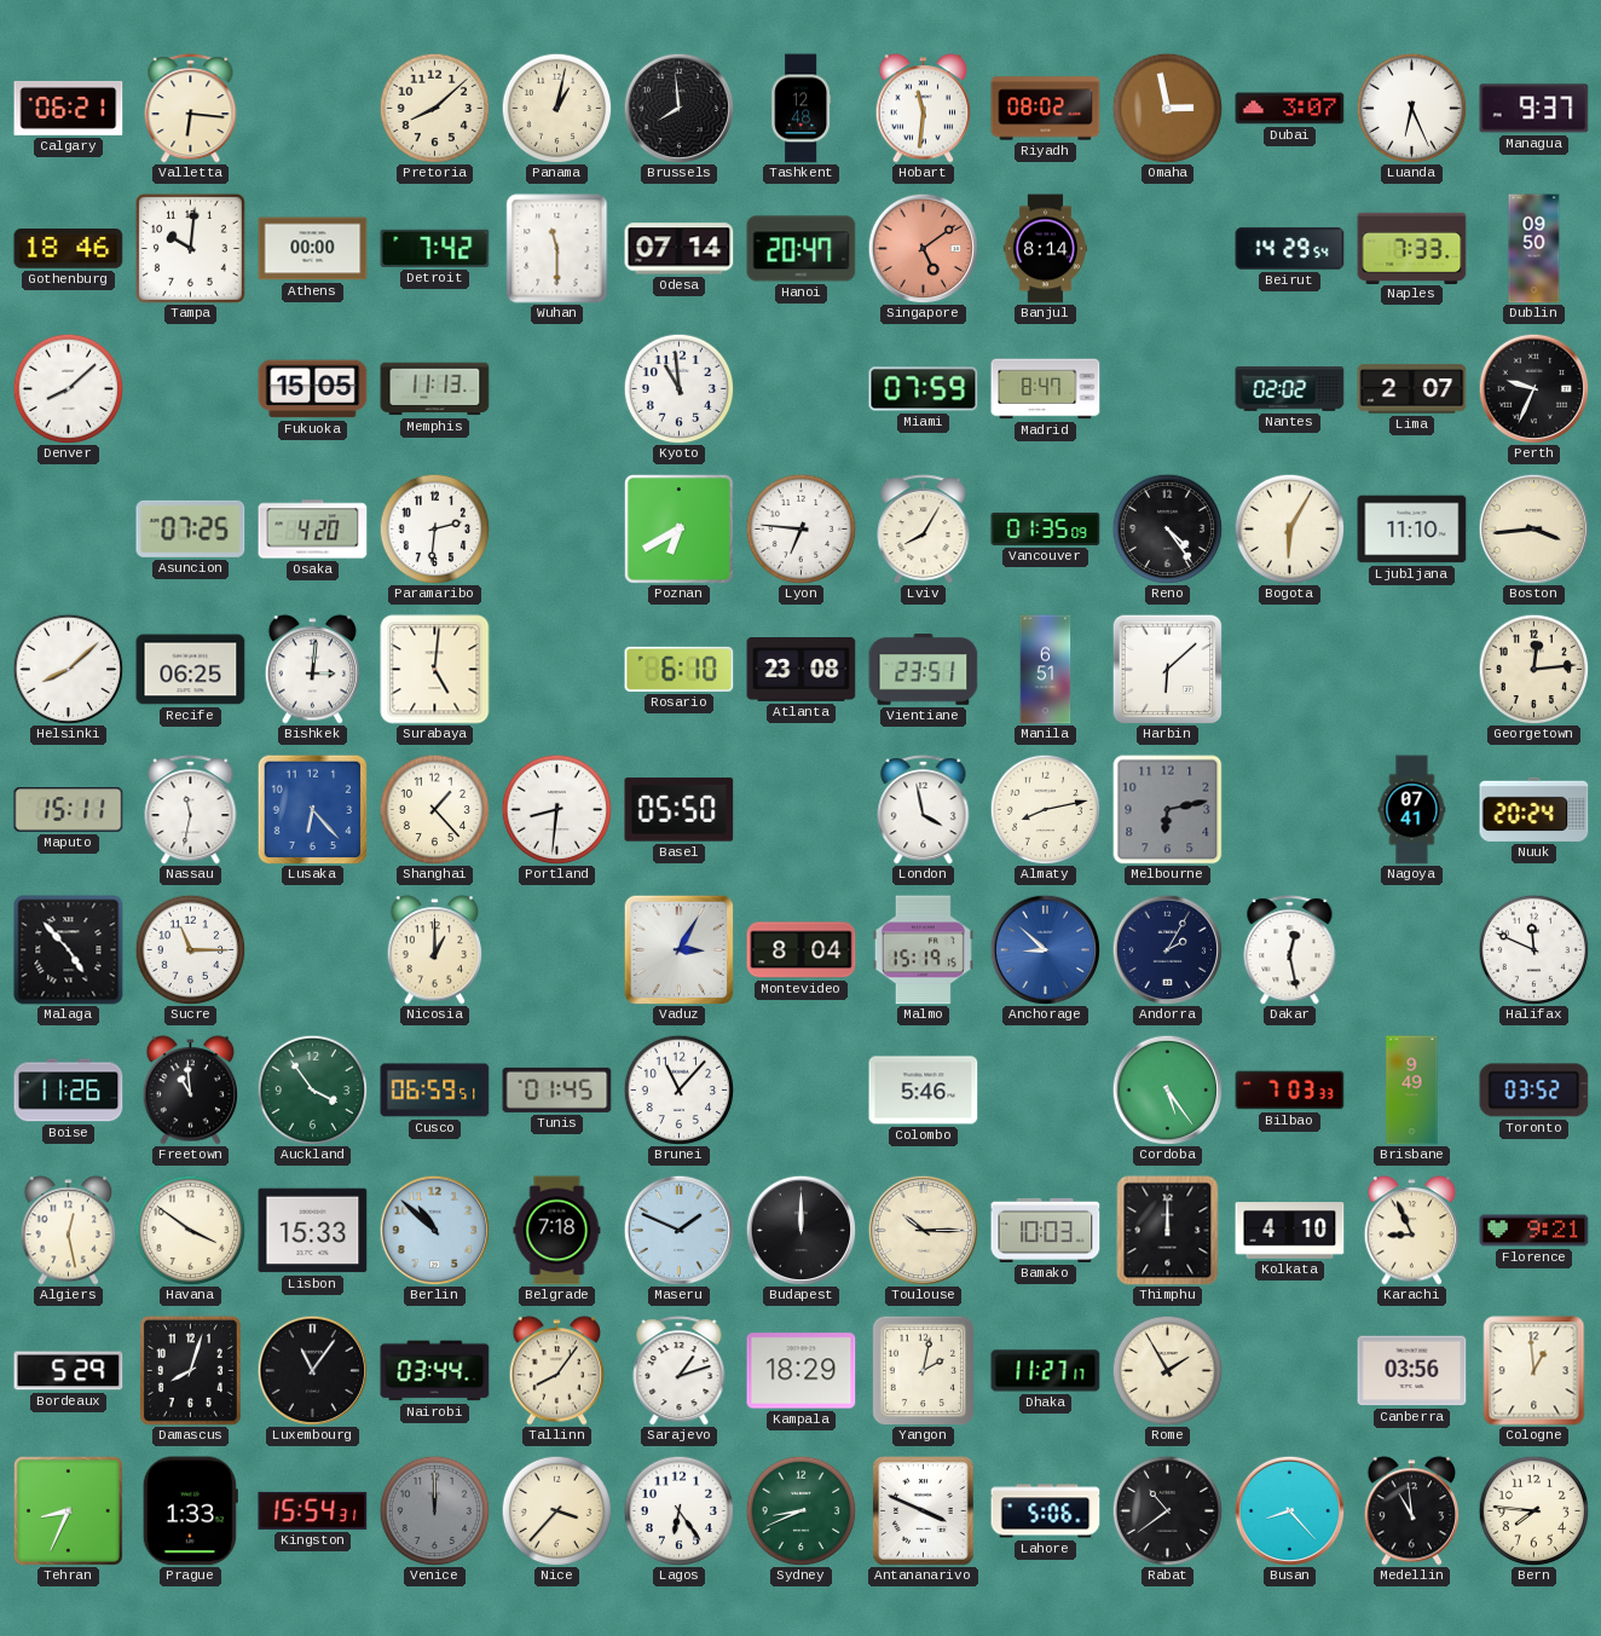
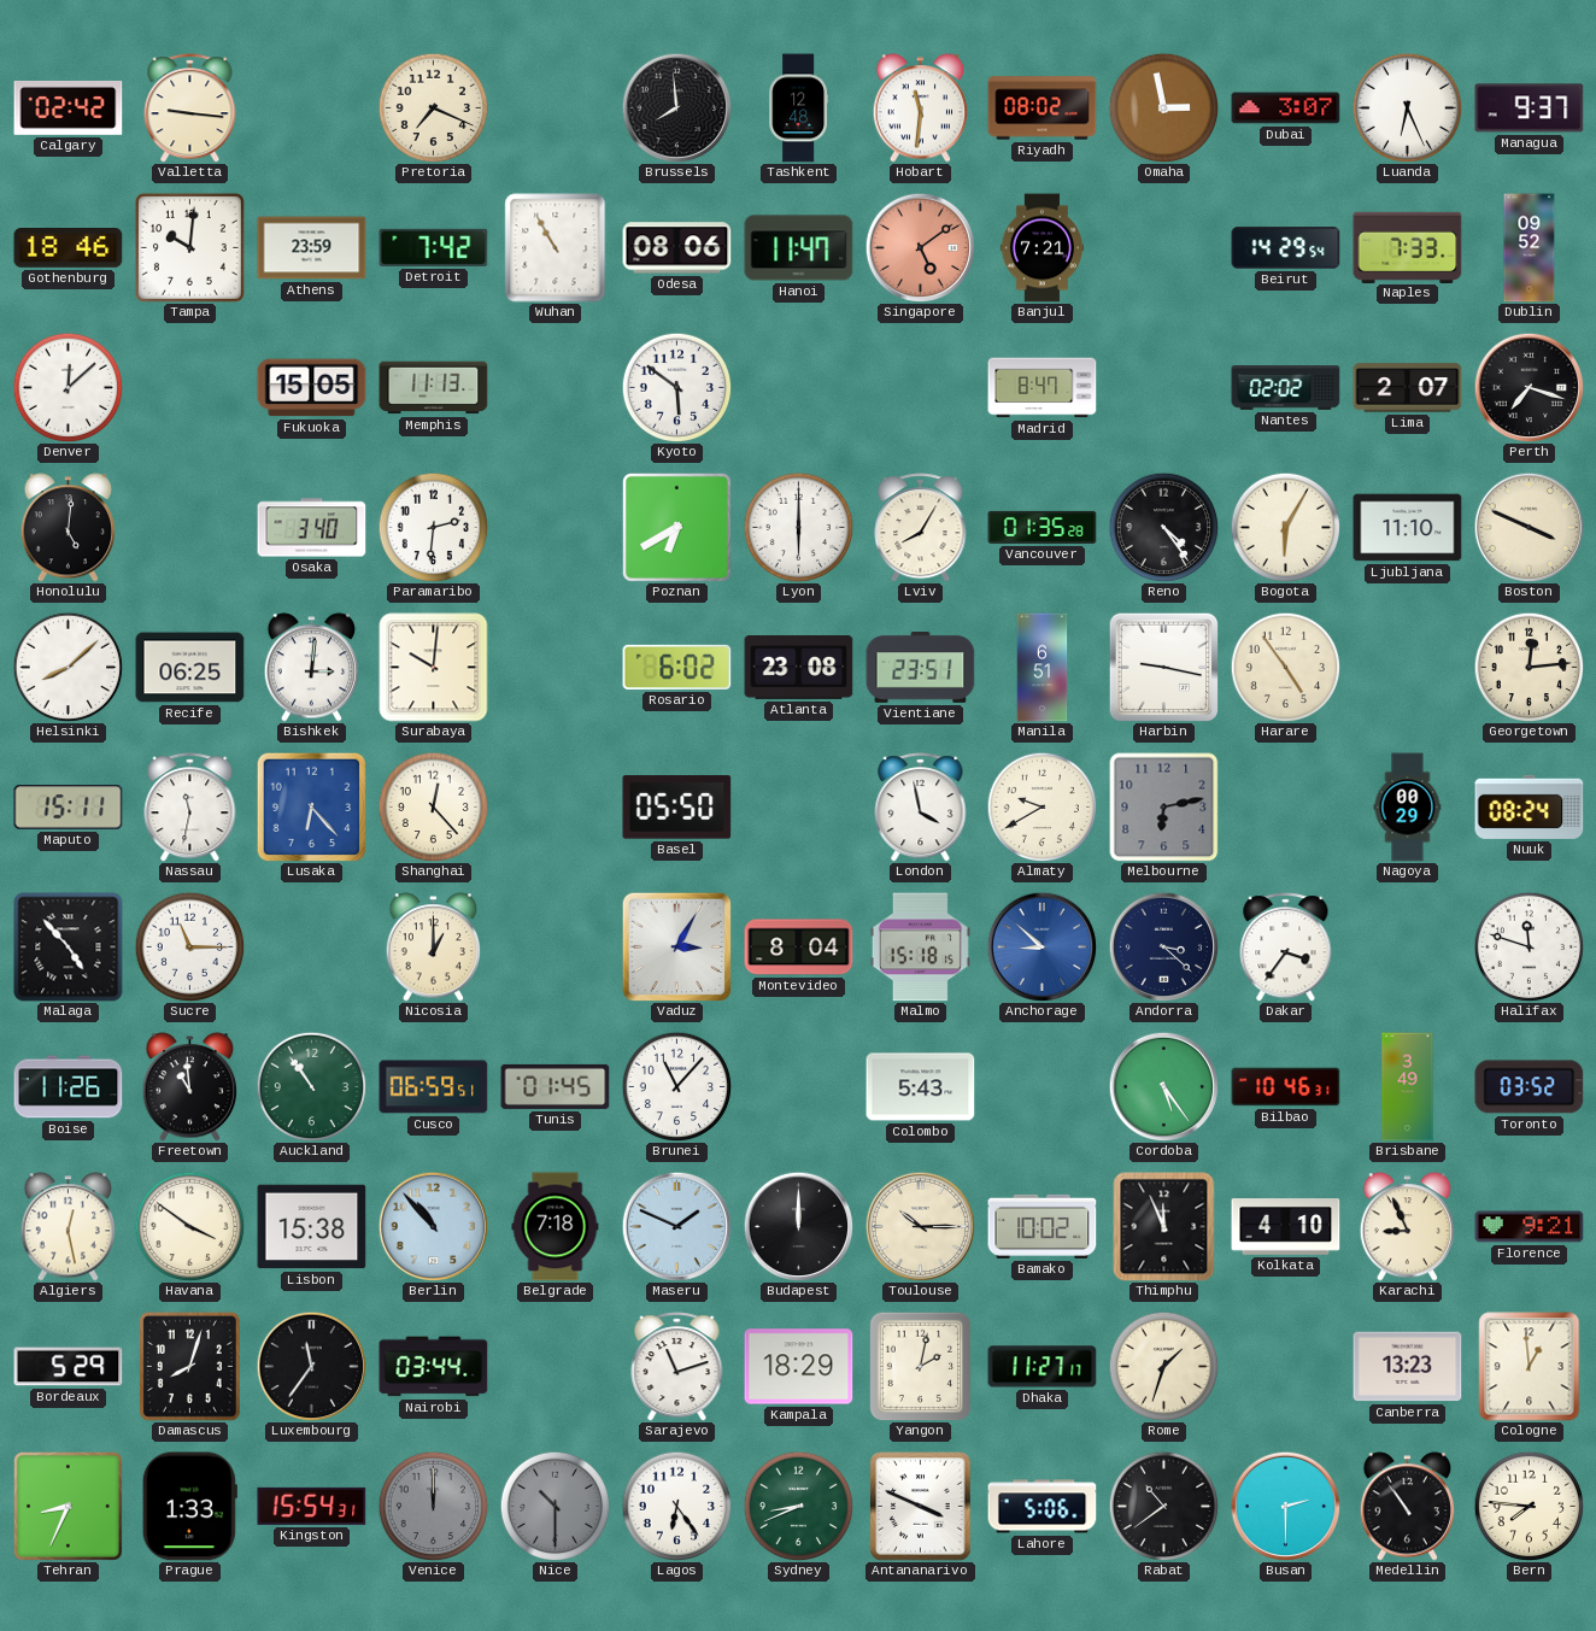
Calgary: 06:21 -> 02:42
Valletta: 6:16 -> 9:16
Pretoria: 8:08 -> 7:19
Panama: 1:02 -> none
Athens: 00:00 -> 23:59
Wuhan: 11:30 -> 10:55
Odesa: 07:14 -> 08:06
Hanoi: 20:47 -> 11:47
Banjul: 8:14 -> 7:21
Dublin: 09:50 -> 09:52
Denver: 8:08 -> 12:08
Kyoto: 10:59 -> 5:51
Miami: 07:59 -> none
Perth: 9:34 -> 7:18
Honolulu: none -> 5:01
Asuncion: 07:25 -> none
Osaka: 4:20 -> 3:40
Lyon: 6:46 -> 6:00
Vancouver: 01:35:09 -> 01:35:28
Boston: 3:44 -> 3:49
Surabaya: 5:01 -> 10:01
Rosario: 6:10 -> 6:02
Harbin: 6:08 -> 9:17
Harare: none -> 4:54
Shanghai: 1:23 -> 12:23
Portland: 8:31 -> none
Almaty: 8:13 -> 9:40
Nagoya: 07:41 -> 00:29
Nuuk: 20:24 -> 08:24
Malmo: 15:19 -> 15:18
Andorra: 2:05 -> 3:22
Dakar: 12:28 -> 3:36
Halifax: 11:49 -> 11:48
Auckland: 3:54 -> 10:54
Colombo: 5:46 -> 5:43
Bilbao: 7:03 -> 10:46
Brisbane: 9:49 -> 3:49
Lisbon: 15:33 -> 15:38
Berlin: 10:52 -> 10:53
Bamako: 10:03 -> 10:02
Thimphu: 12:00 -> 11:56
Luxembourg: 11:06 -> 11:36
Tallinn: 8:06 -> none
Sarajevo: 1:12 -> 11:12
Rome: 1:55 -> 1:33
Canberra: 03:56 -> 13:23
Nice: 3:37 -> 10:30
Nice dial: cream -> grey
Busan: 8:23 -> 2:30
Medellin: 10:59 -> 10:54
